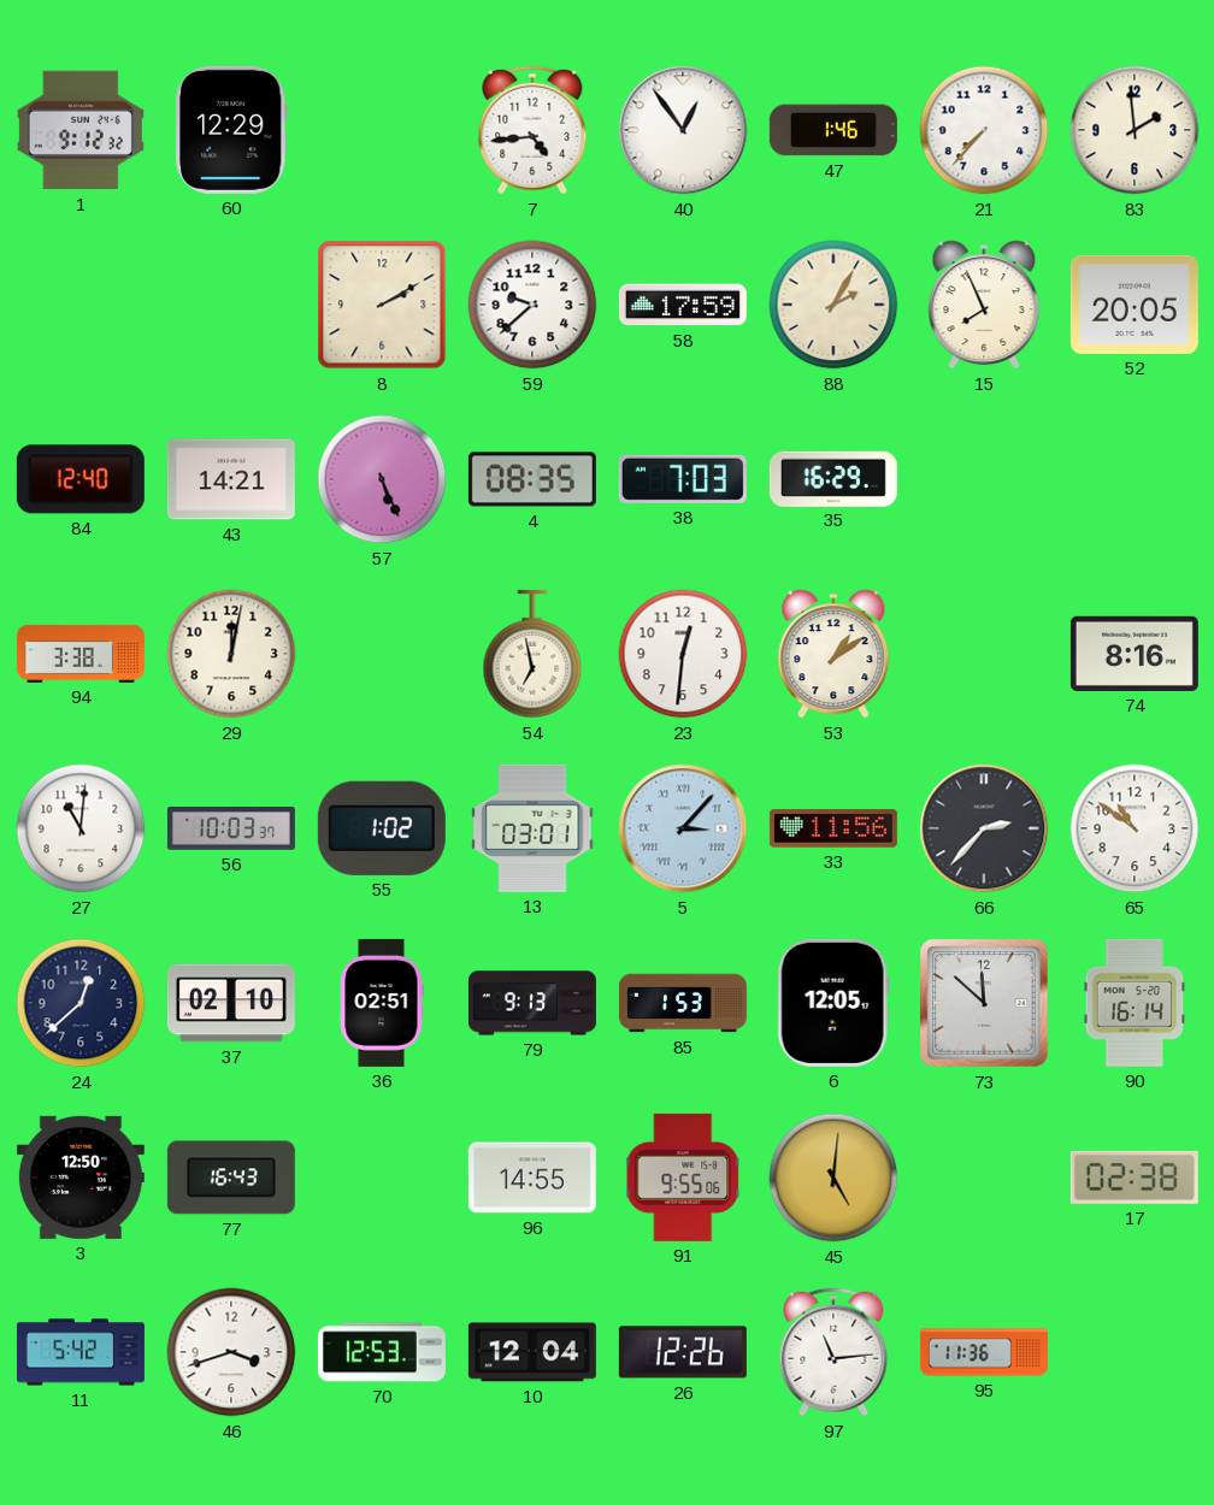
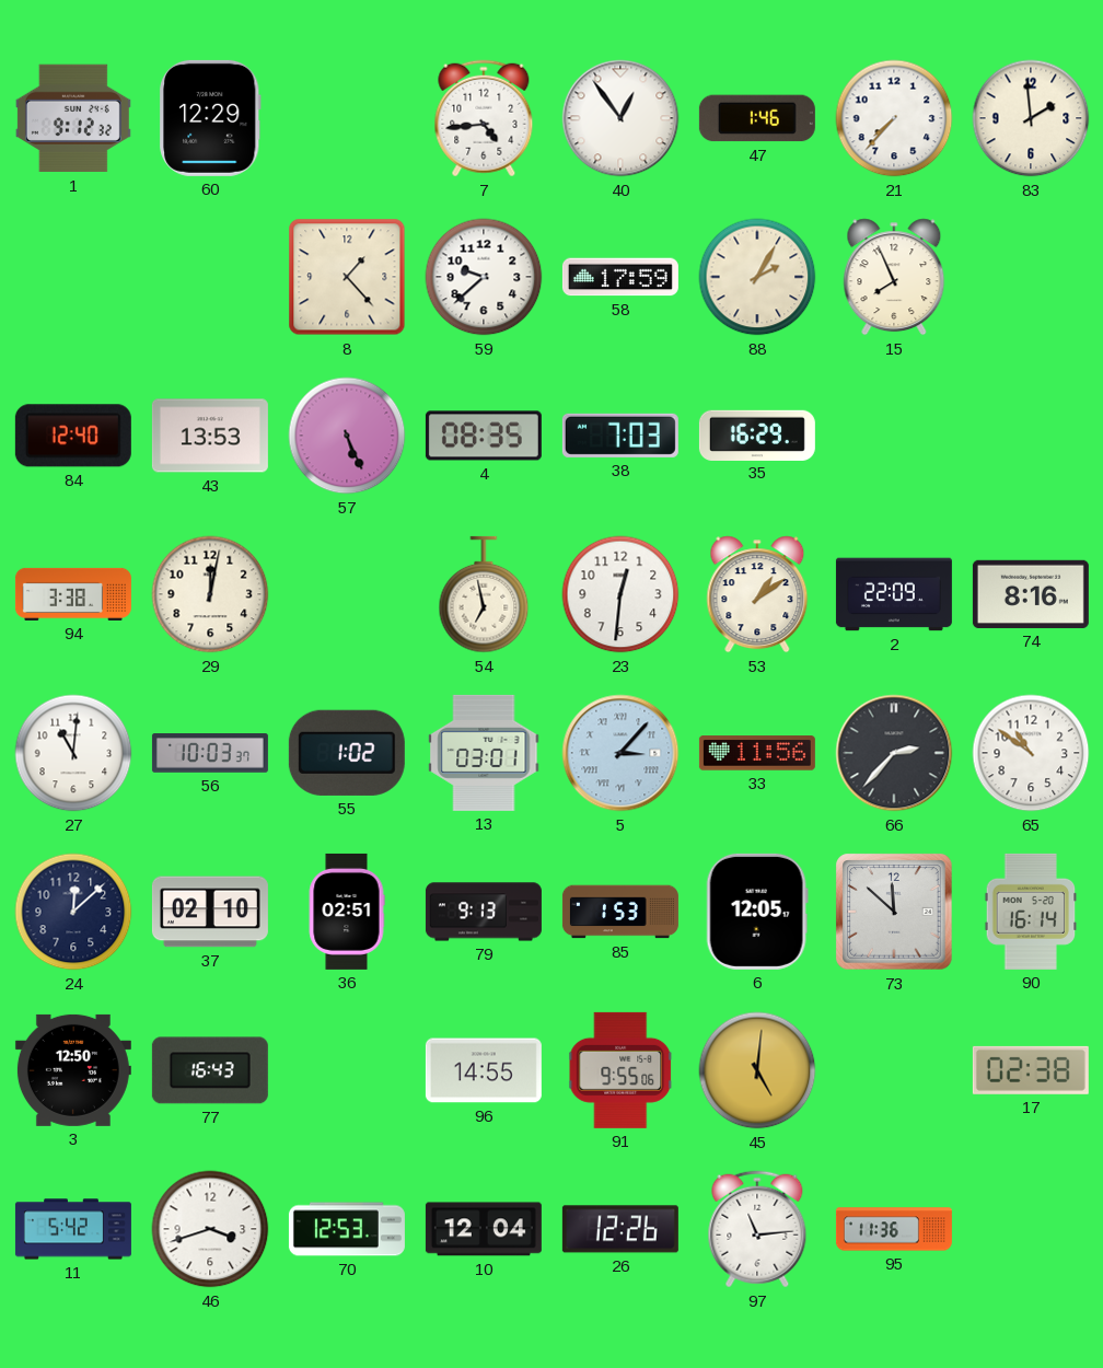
8: 2:10 -> 1:23
52: 20:05 -> none
43: 14:21 -> 13:53
2: none -> 22:09
24: 12:38 -> 12:08
